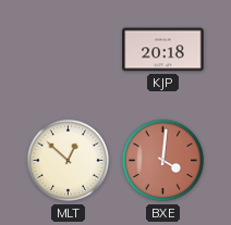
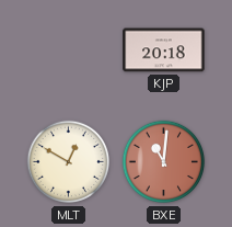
MLT: 12:52 -> 12:50
BXE: 4:01 -> 11:01
